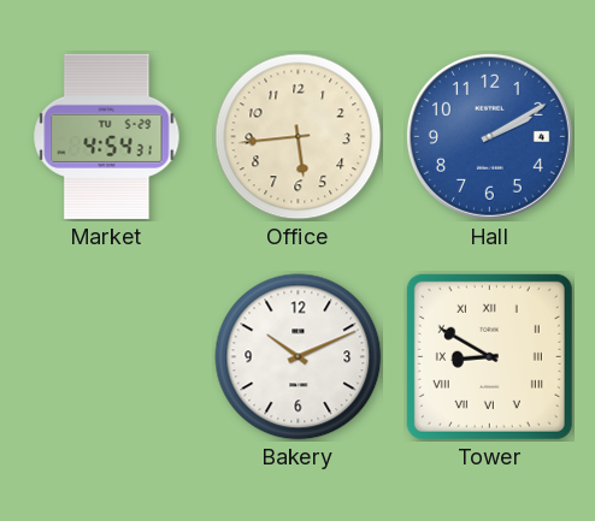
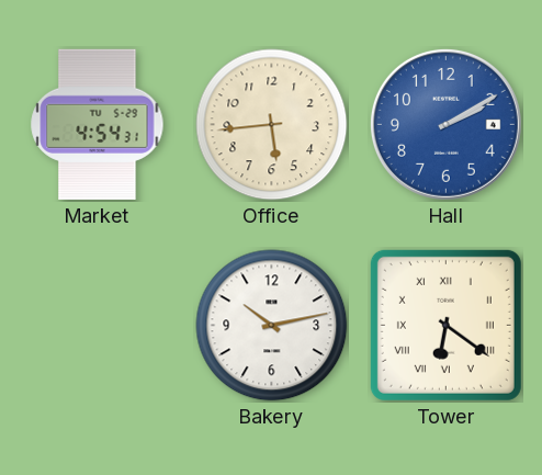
Bakery: 10:11 -> 10:13
Tower: 8:50 -> 6:21
